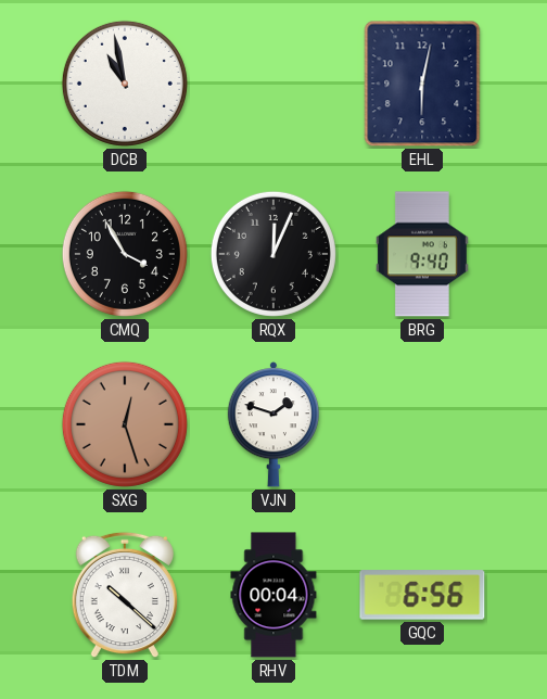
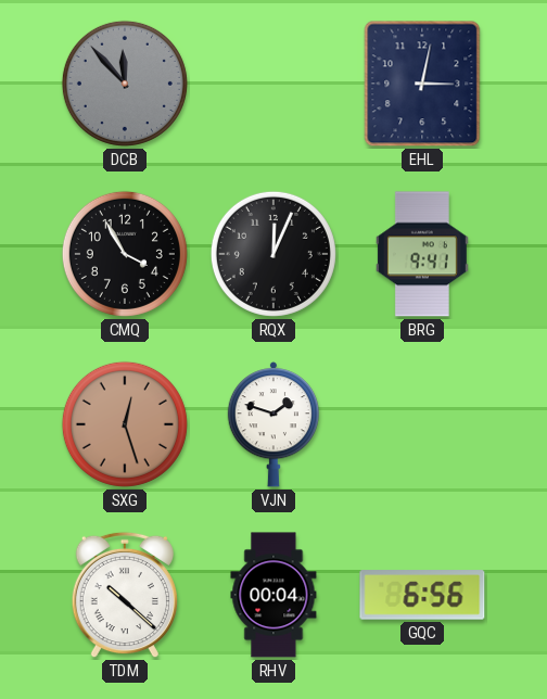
DCB: 10:58 -> 11:53
DCB dial: white -> grey
EHL: 6:02 -> 3:02
BRG: 9:40 -> 9:41
